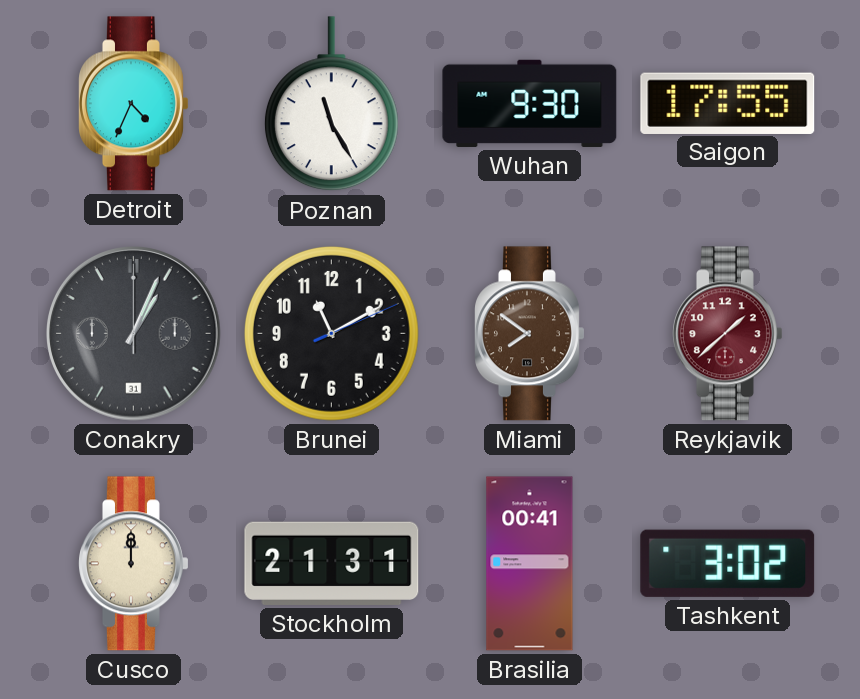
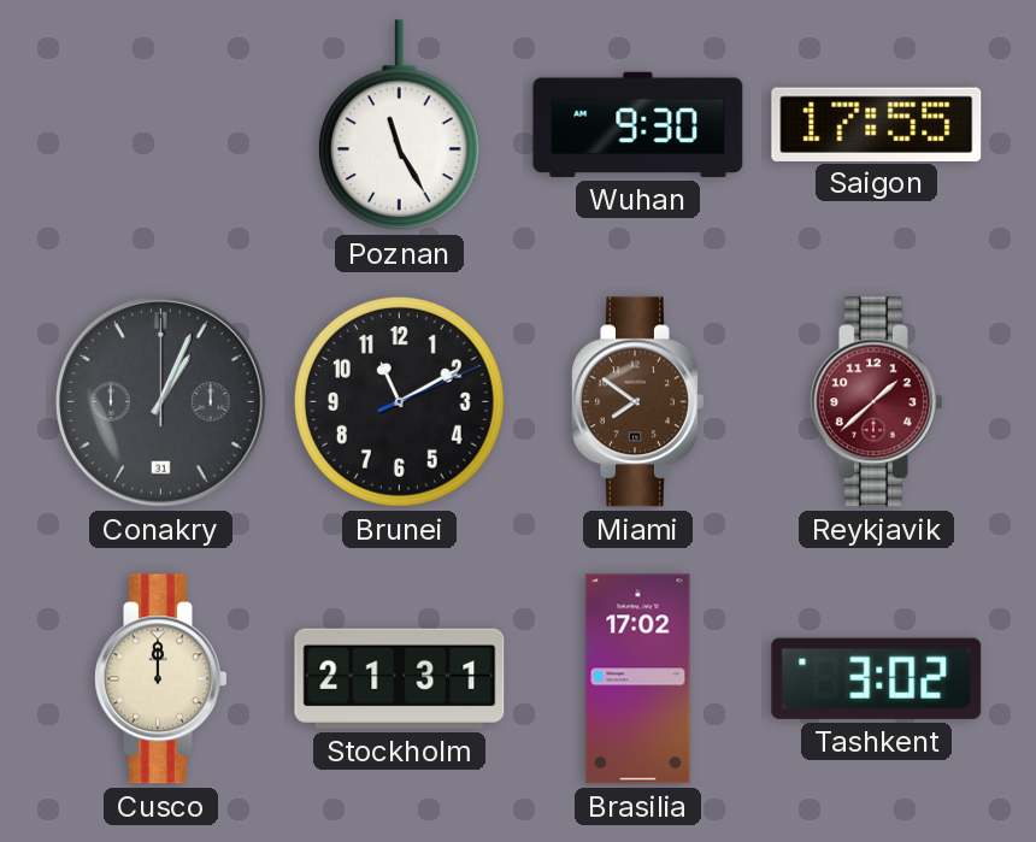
Detroit: 4:34 -> none
Brasilia: 00:41 -> 17:02
